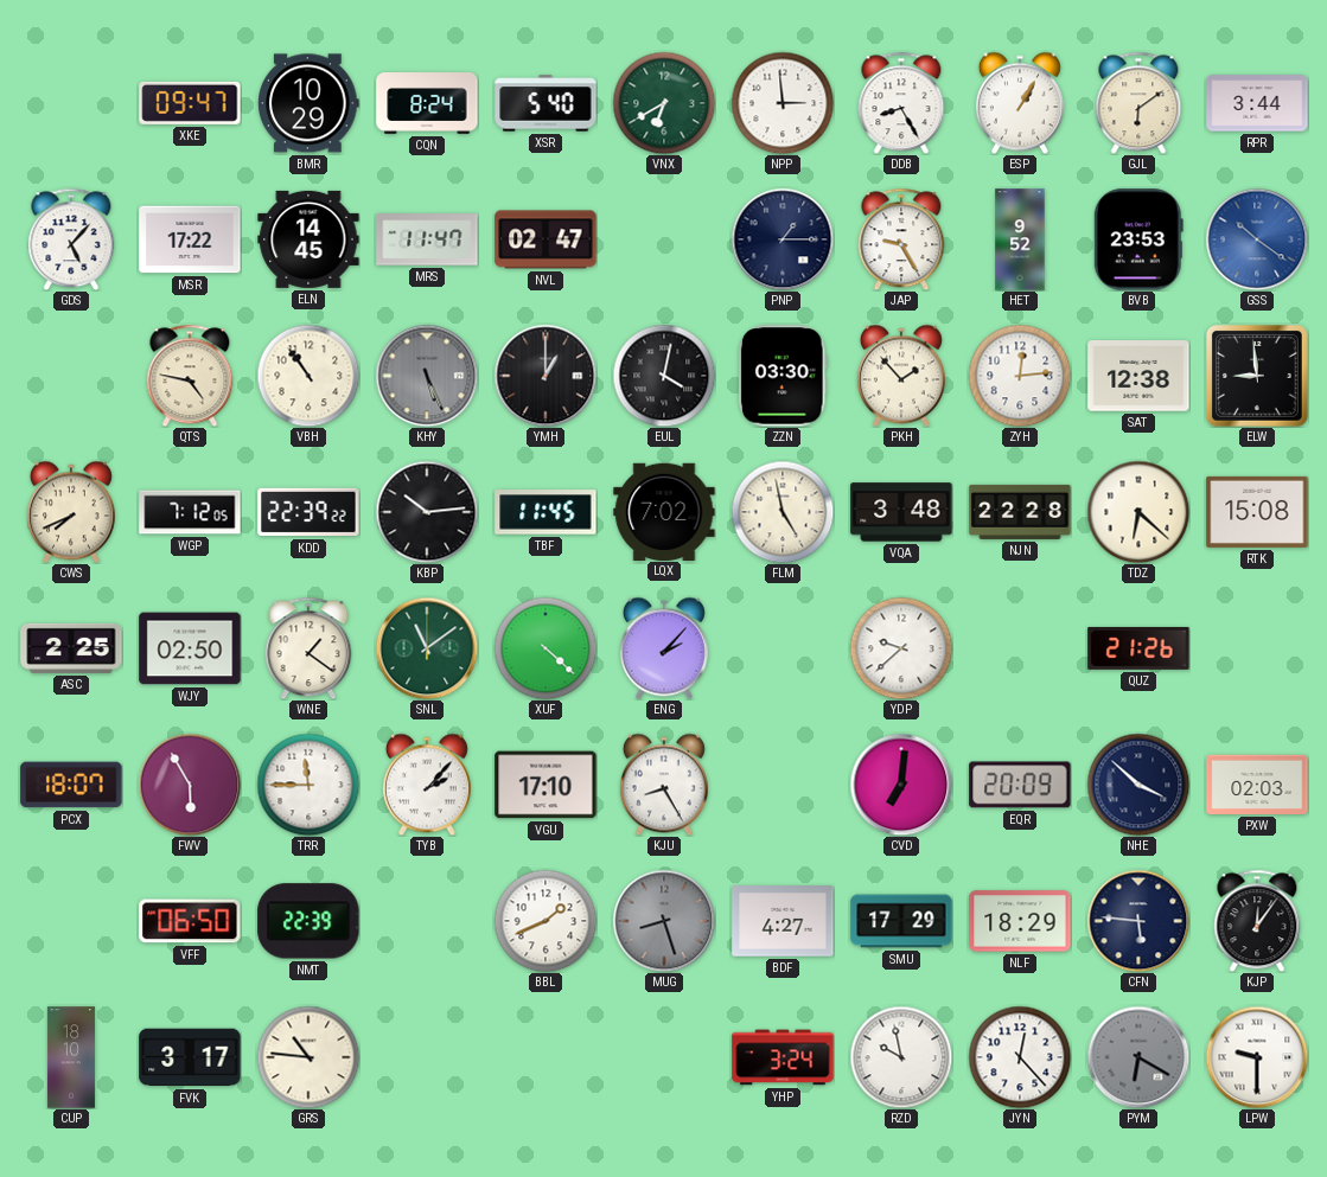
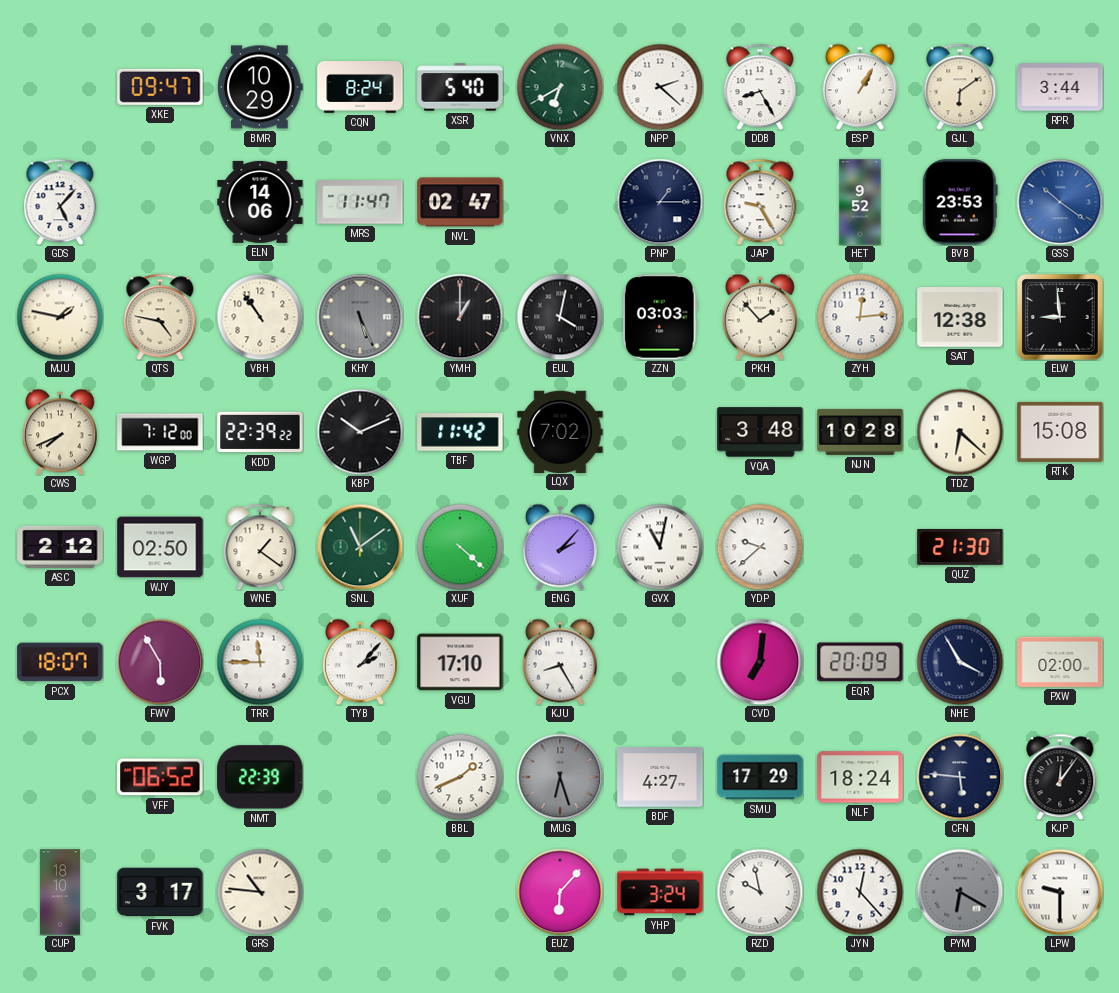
NPP: 2:59 -> 2:22
MSR: 17:22 -> none
ELN: 14:45 -> 14:06
MJU: none -> 1:47
ZZN: 03:30 -> 03:03
WGP: 7:12:05 -> 7:12:00
KBP: 10:14 -> 10:11
TBF: 11:45 -> 11:42
FLM: 4:58 -> none
NJN: 22:28 -> 10:28
ASC: 2:25 -> 2:12
GVX: none -> 11:02
QUZ: 21:26 -> 21:30
NHE: 3:52 -> 3:55
PXW: 02:03 -> 02:00
VFF: 06:50 -> 06:52
MUG: 8:27 -> 6:27
NLF: 18:29 -> 18:24
EUZ: none -> 6:07
